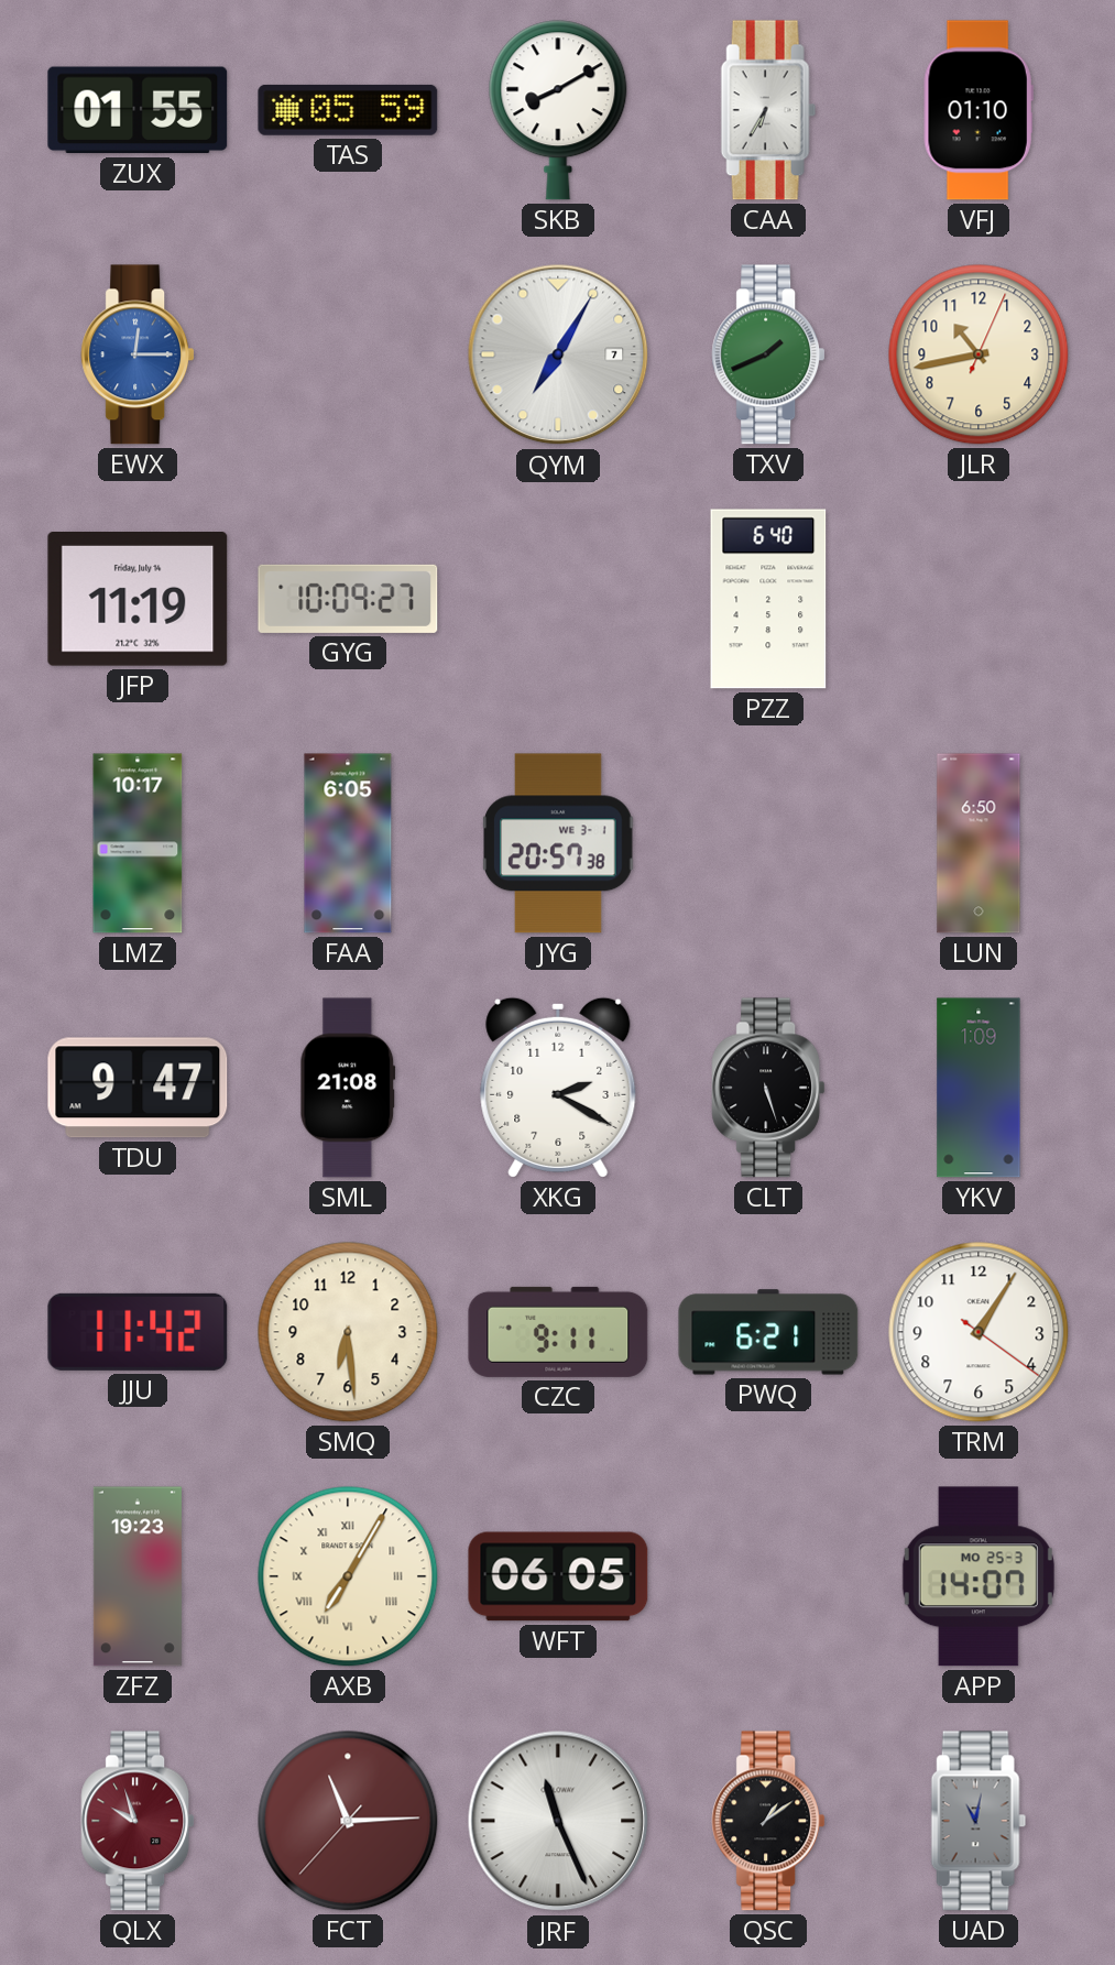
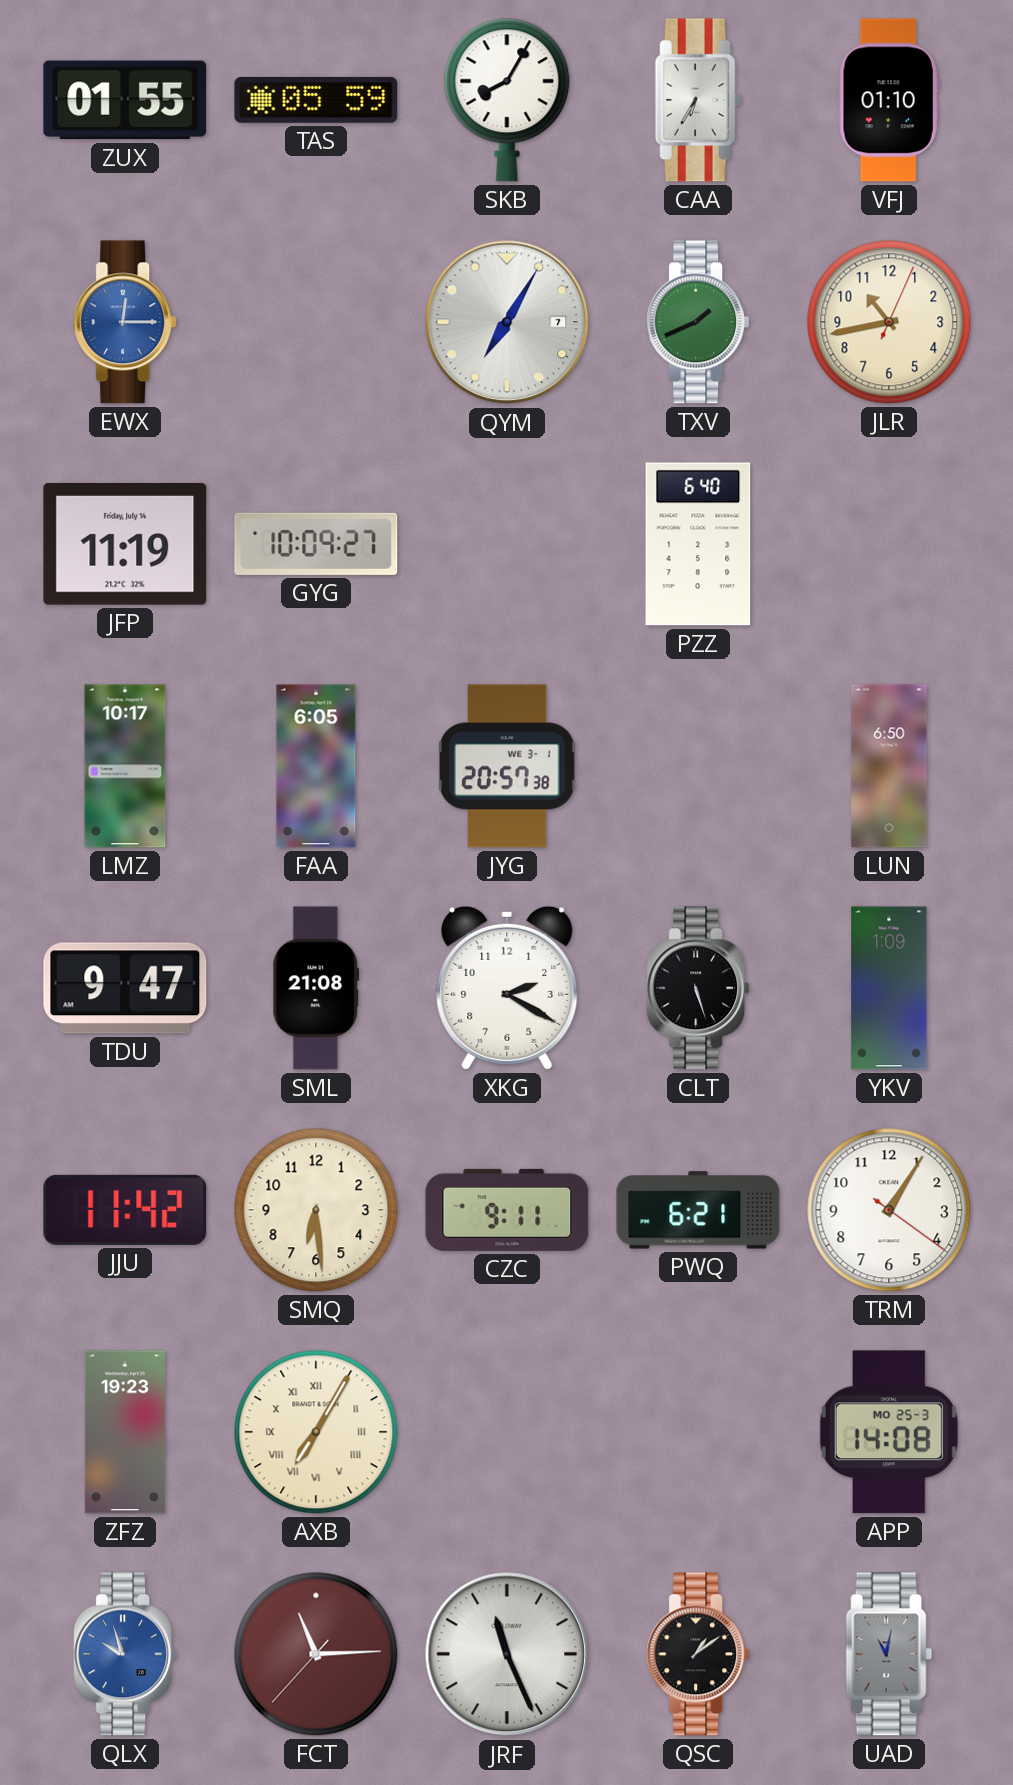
SKB: 8:10 -> 8:05
WFT: 06:05 -> none
APP: 14:07 -> 14:08
QLX dial: burgundy -> blue
